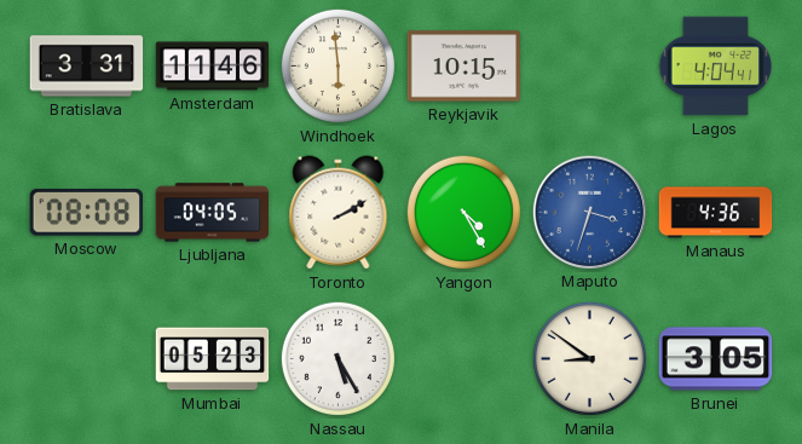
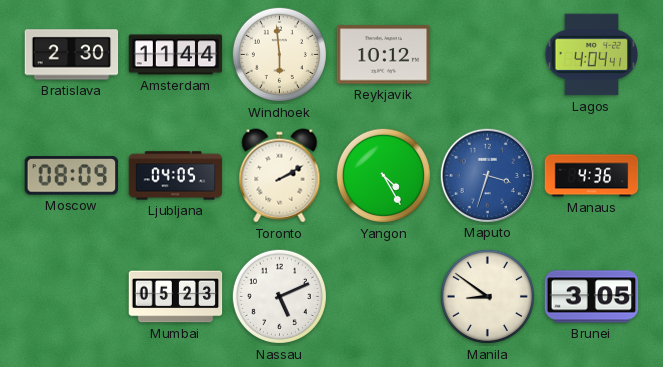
Bratislava: 3:31 -> 2:30
Amsterdam: 11:46 -> 11:44
Reykjavik: 10:15 -> 10:12
Moscow: 08:08 -> 08:09
Nassau: 5:25 -> 5:11
